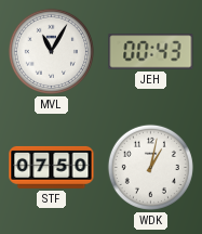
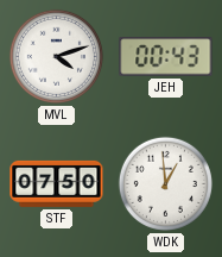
MVL: 11:05 -> 4:12
WDK: 1:02 -> 12:59
